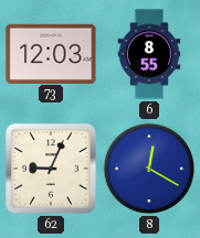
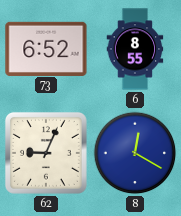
73: 12:03 -> 6:52
